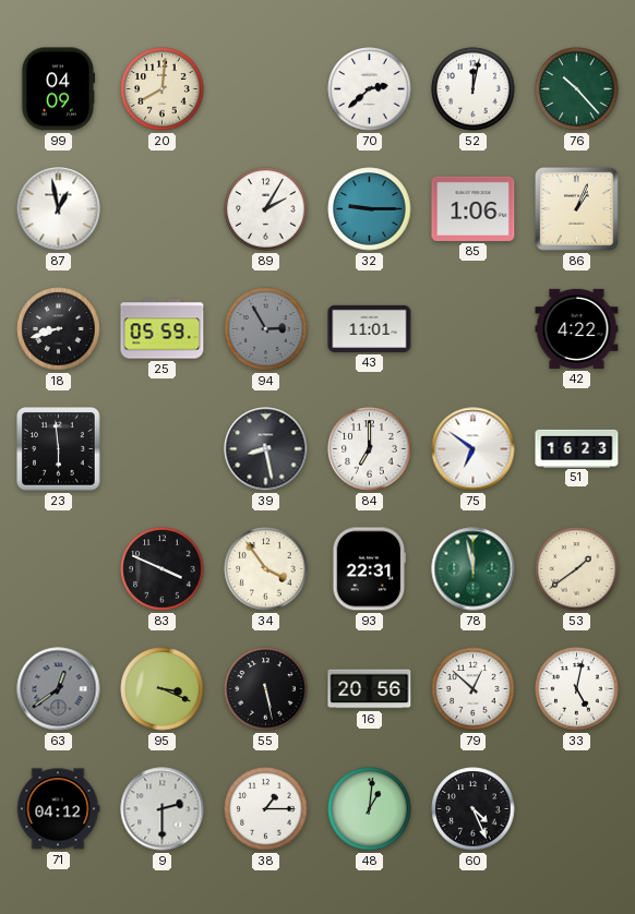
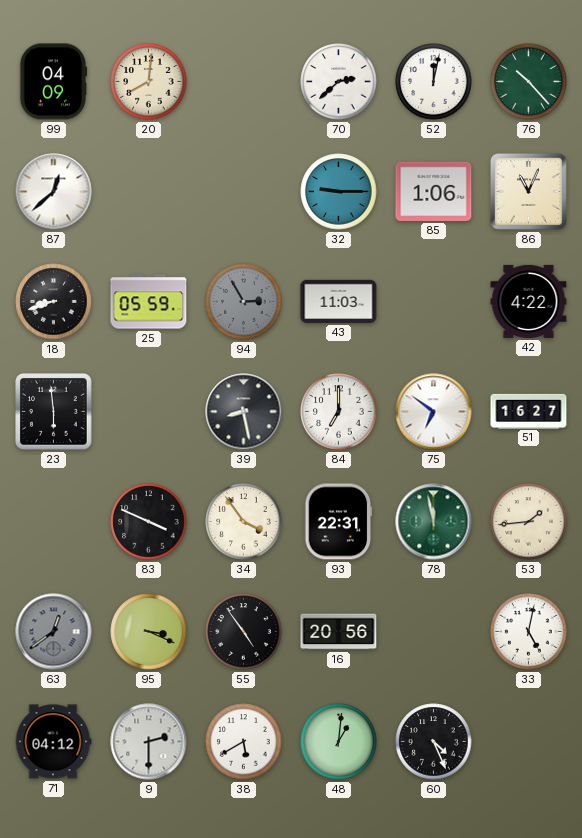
87: 12:58 -> 12:38
89: 2:05 -> none
86: 1:04 -> 11:04
43: 11:01 -> 11:03
51: 16:23 -> 16:27
53: 1:39 -> 1:44
55: 5:28 -> 4:54
79: 12:52 -> none
38: 1:15 -> 5:40
